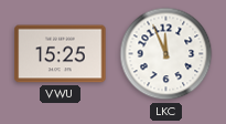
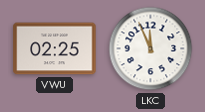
VWU: 15:25 -> 02:25
